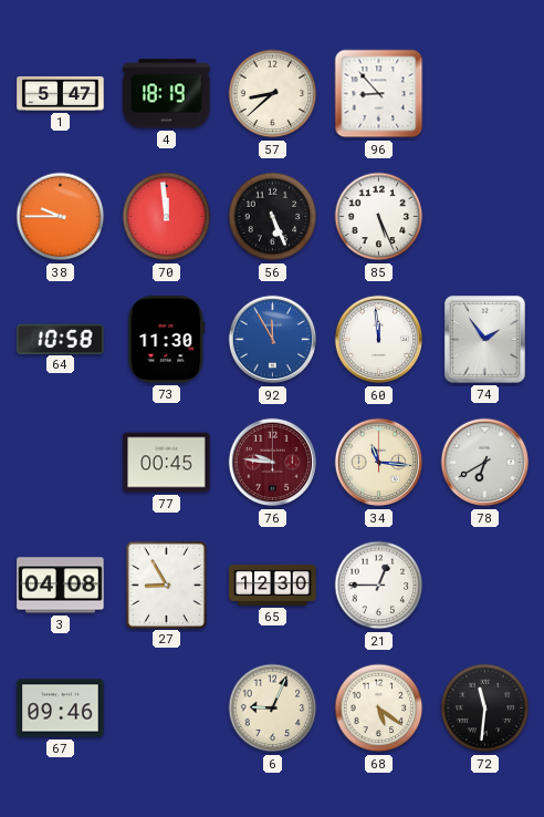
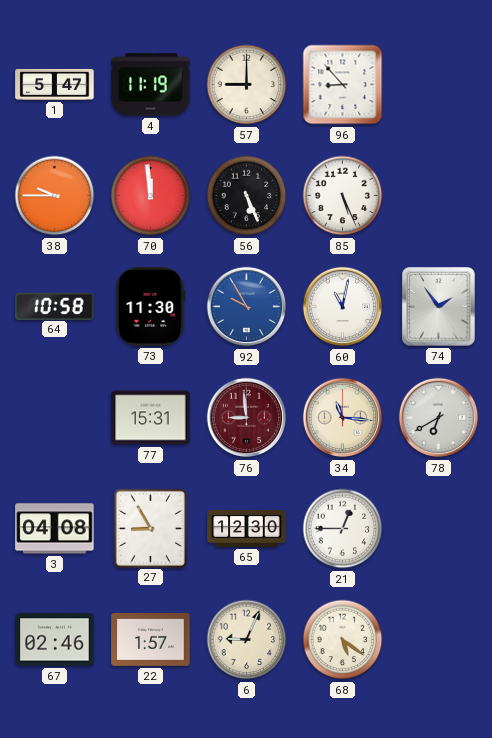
4: 18:19 -> 11:19
57: 8:38 -> 9:00
92: 11:55 -> 9:55
60: 11:59 -> 11:02
77: 00:45 -> 15:31
76: 9:46 -> 8:59
67: 09:46 -> 02:46
22: none -> 1:57
72: 11:31 -> none
